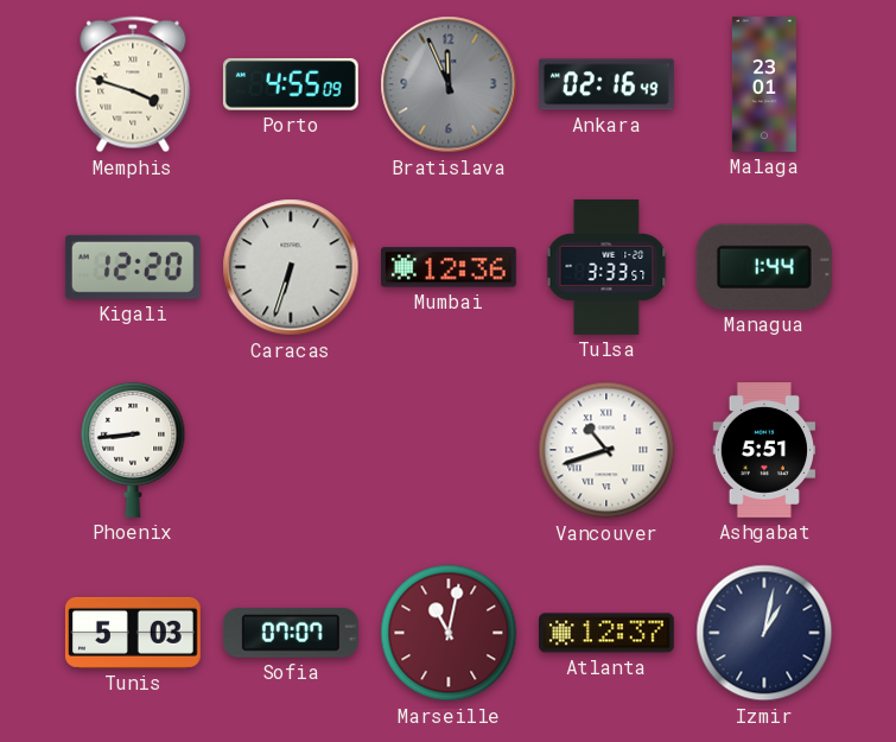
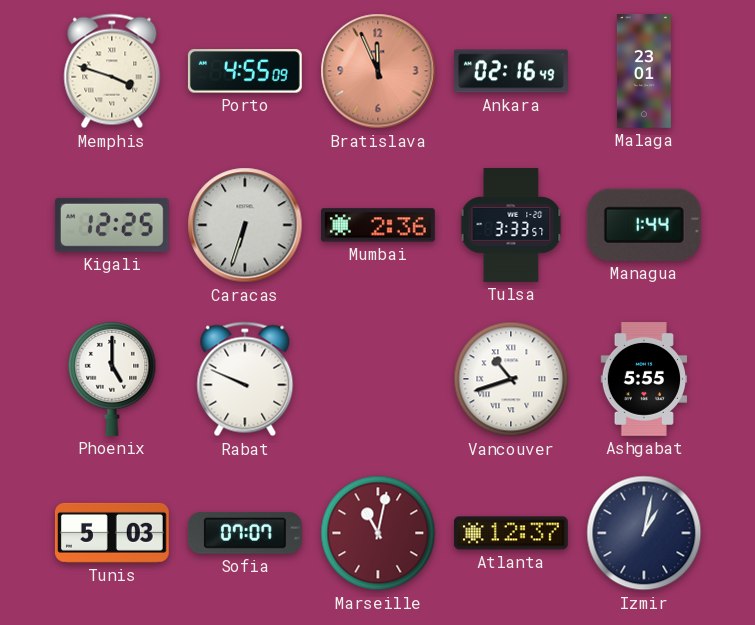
Bratislava dial: grey -> salmon
Kigali: 12:20 -> 12:25
Mumbai: 12:36 -> 2:36
Phoenix: 8:44 -> 5:00
Rabat: none -> 9:49
Ashgabat: 5:51 -> 5:55
